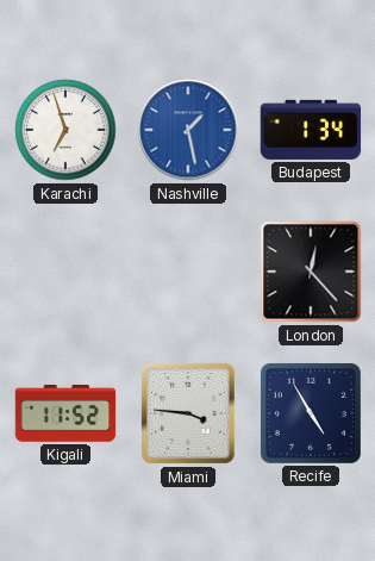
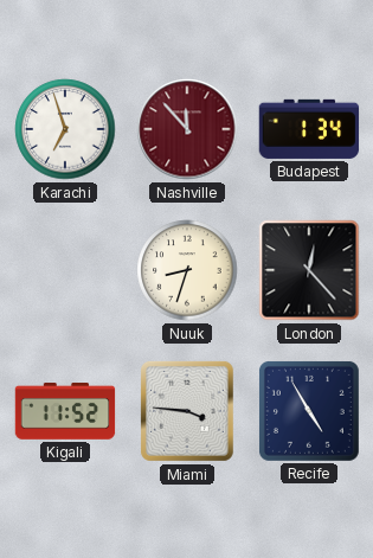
Nashville: 1:28 -> 11:53
Nashville dial: blue -> burgundy
Nuuk: none -> 8:33
